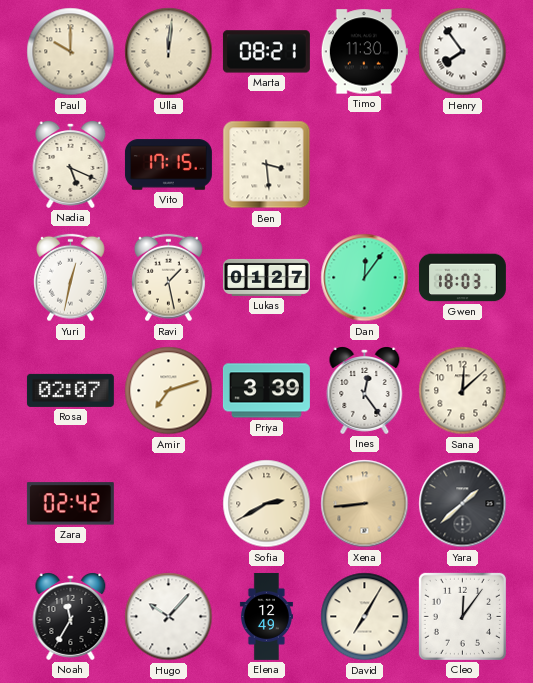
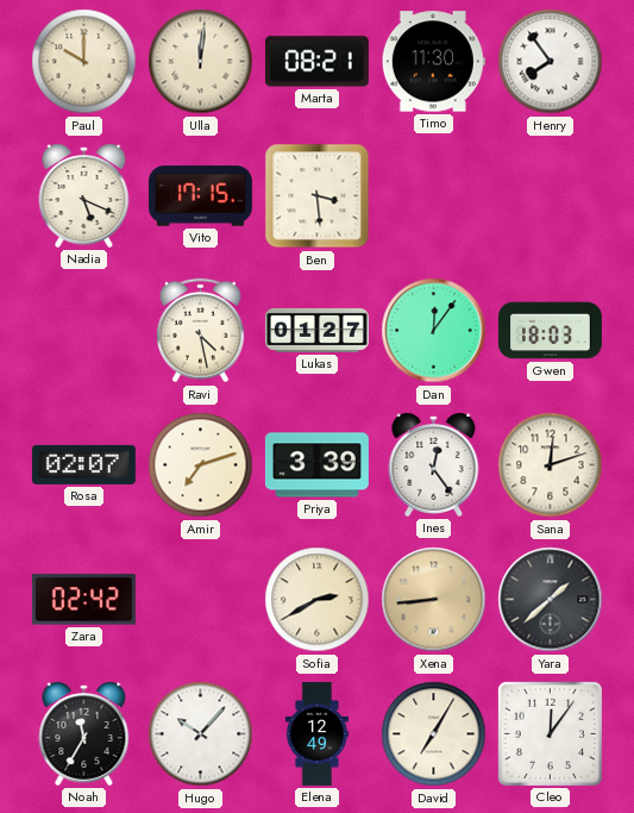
Yuri: 12:32 -> none
Ravi: 1:28 -> 4:28
Sana: 12:08 -> 12:12
